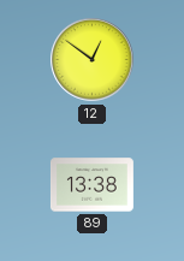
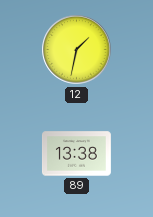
12: 12:51 -> 1:32
